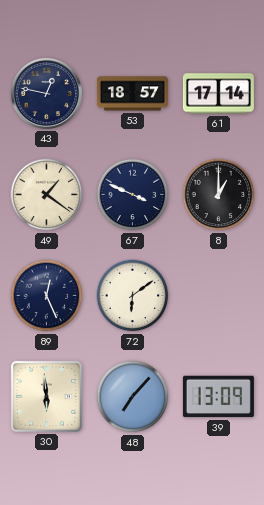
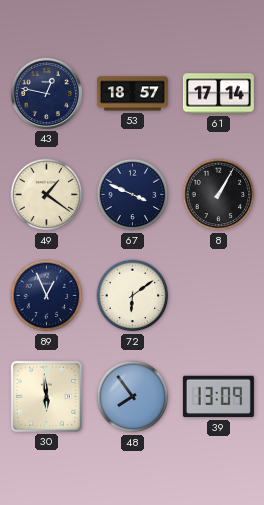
8: 1:00 -> 1:05
89: 12:26 -> 12:56
48: 7:07 -> 7:54
